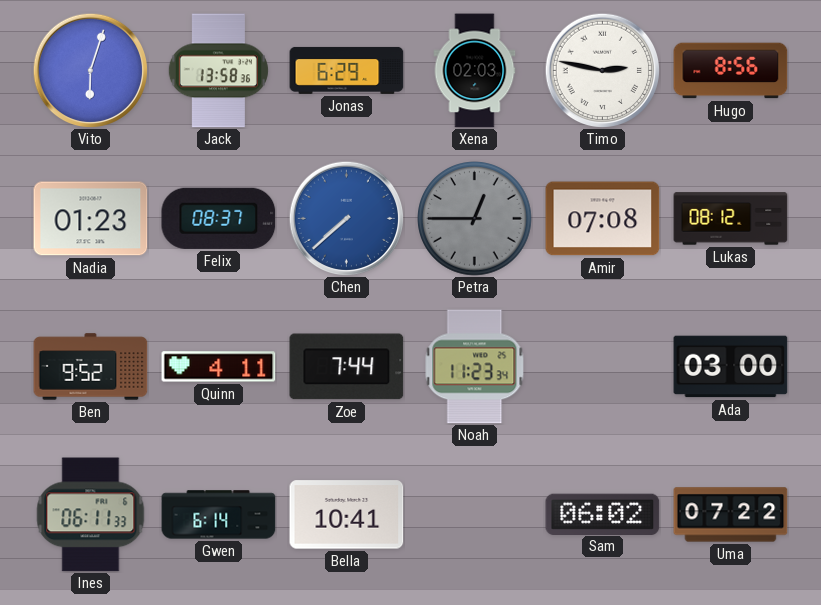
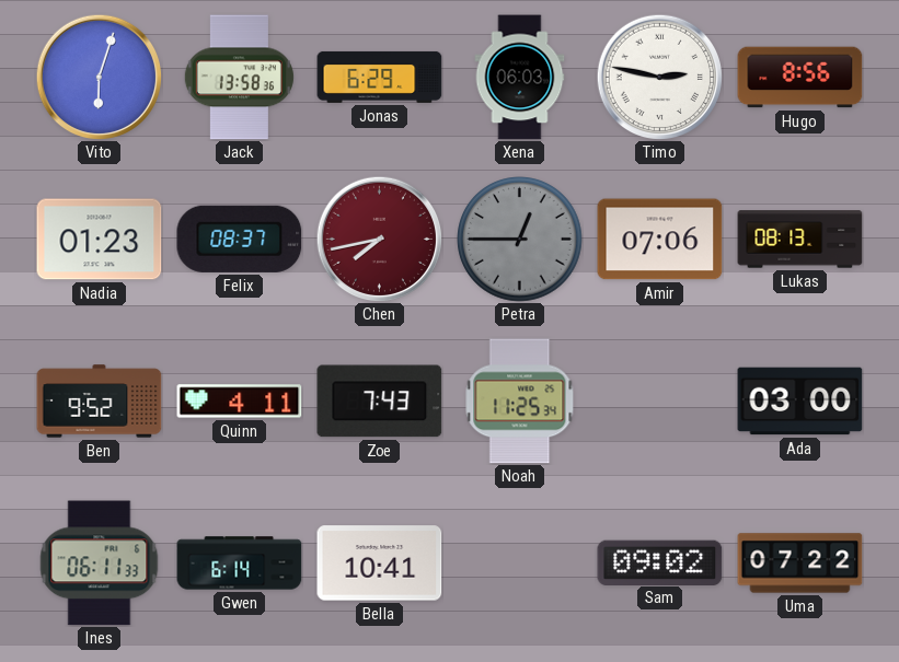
Xena: 02:03 -> 06:03
Chen: 7:38 -> 7:43
Chen dial: blue -> burgundy
Amir: 07:08 -> 07:06
Lukas: 08:12 -> 08:13
Zoe: 7:44 -> 7:43
Noah: 11:23 -> 11:25
Sam: 06:02 -> 09:02
